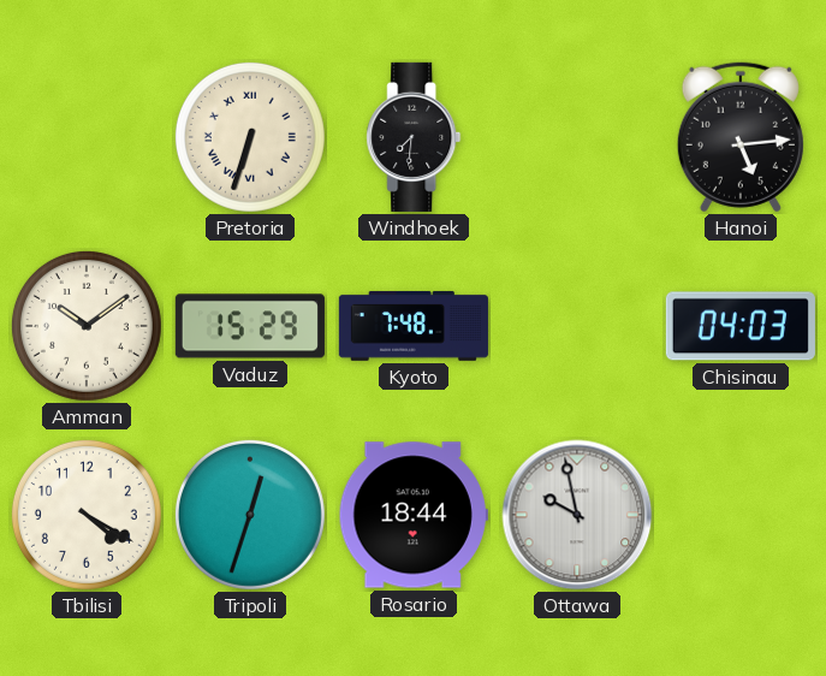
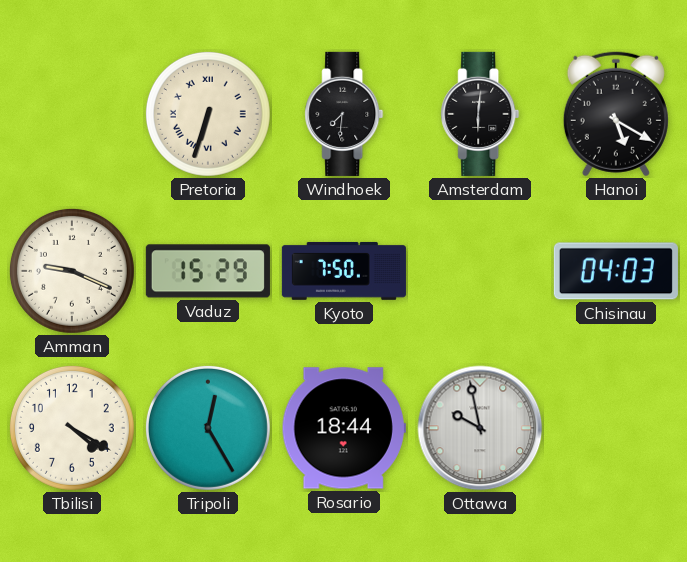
Amsterdam: none -> 6:01
Hanoi: 5:14 -> 5:20
Amman: 10:09 -> 9:19
Kyoto: 7:48 -> 7:50
Tripoli: 12:33 -> 12:25
